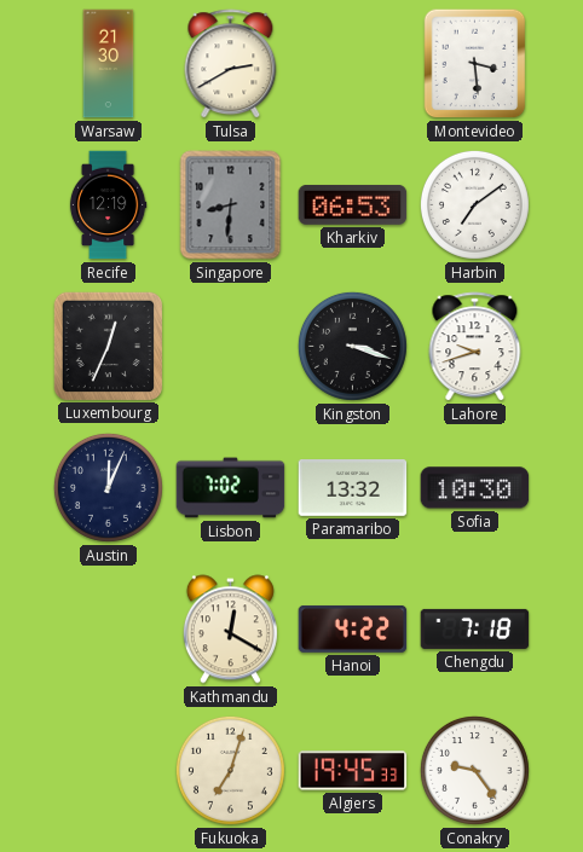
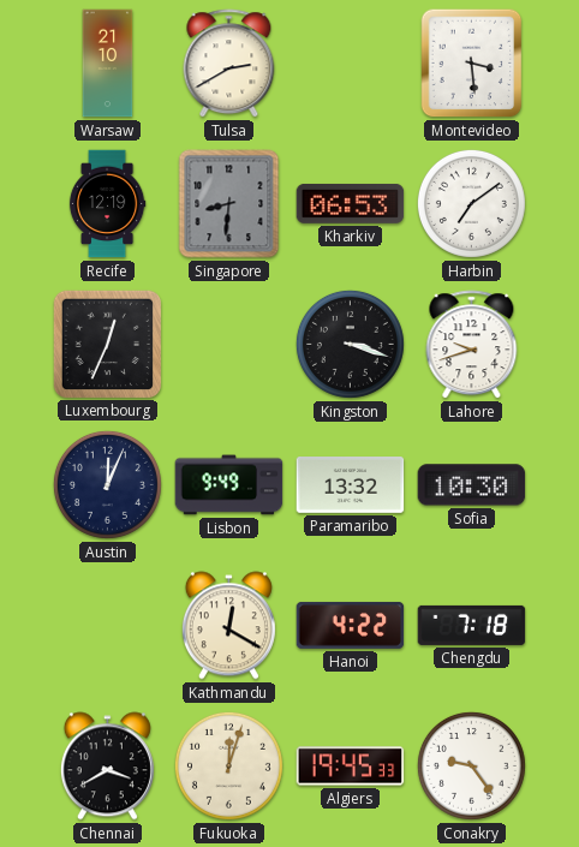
Warsaw: 21:30 -> 21:10
Lisbon: 7:02 -> 9:49
Chennai: none -> 3:40
Fukuoka: 7:03 -> 12:03
